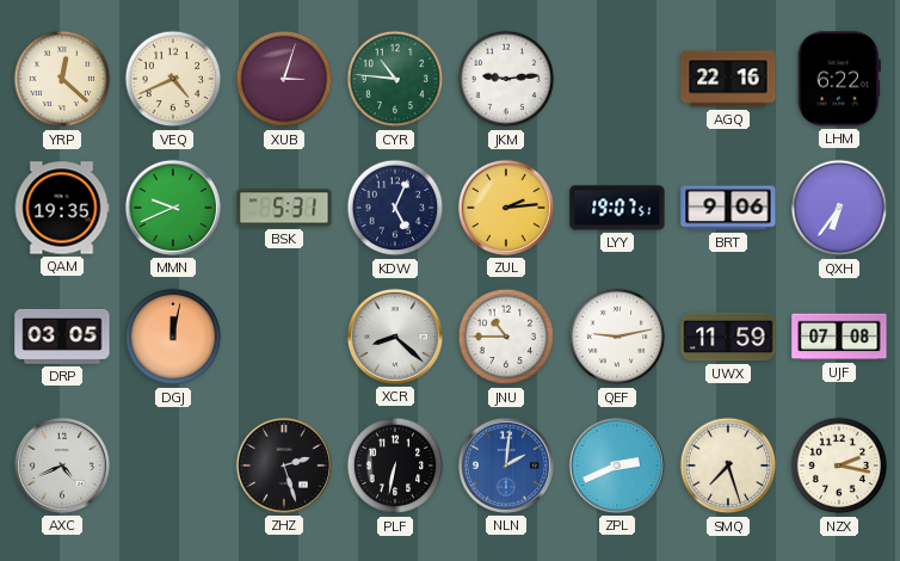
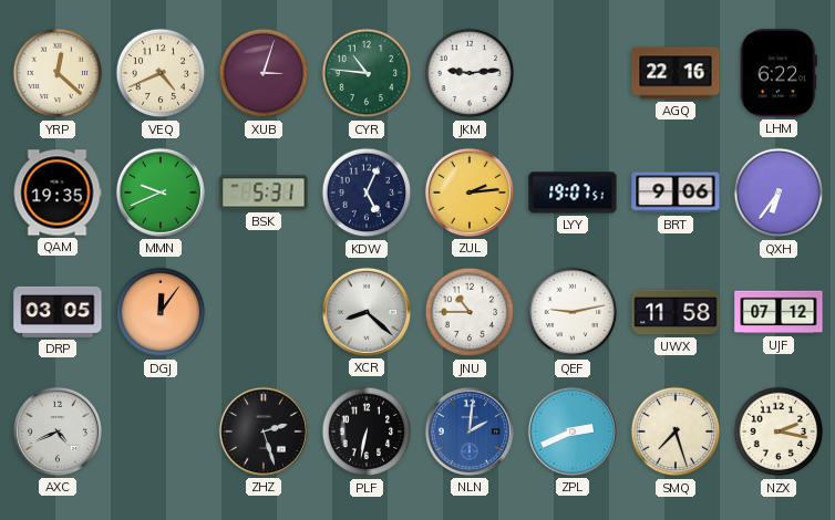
DGJ: 12:02 -> 12:06
UWX: 11:59 -> 11:58
UJF: 07:08 -> 07:12
